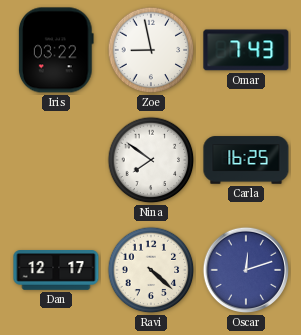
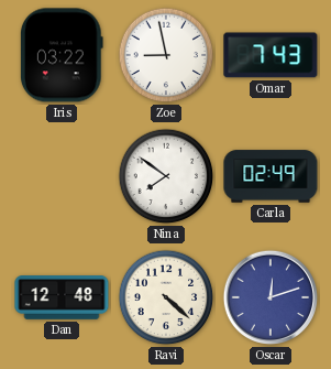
Carla: 16:25 -> 02:49
Dan: 12:17 -> 12:48
